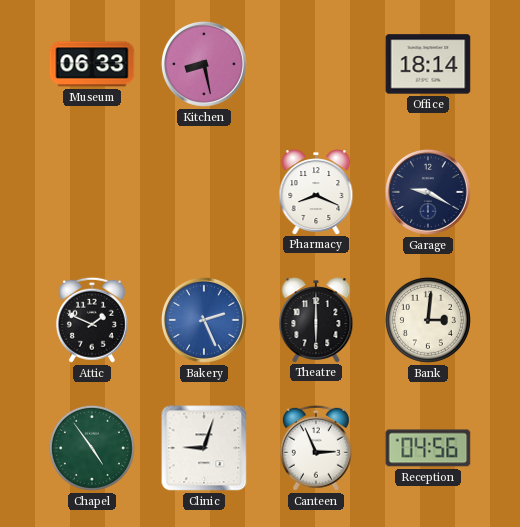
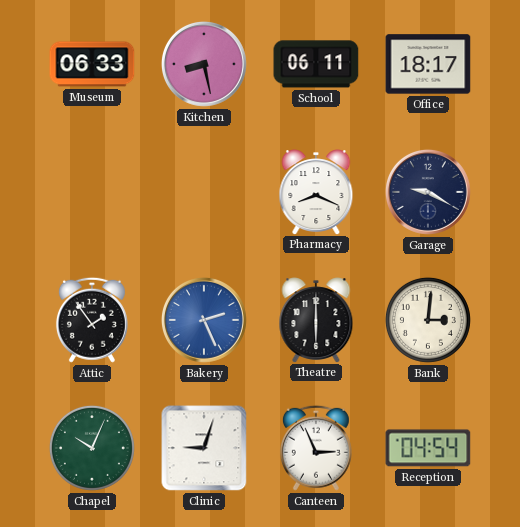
School: none -> 06:11
Office: 18:14 -> 18:17
Attic: 1:49 -> 1:54
Chapel: 4:54 -> 10:04
Reception: 04:56 -> 04:54
